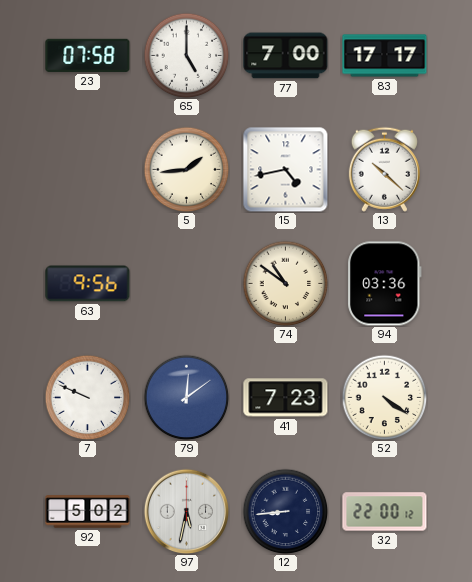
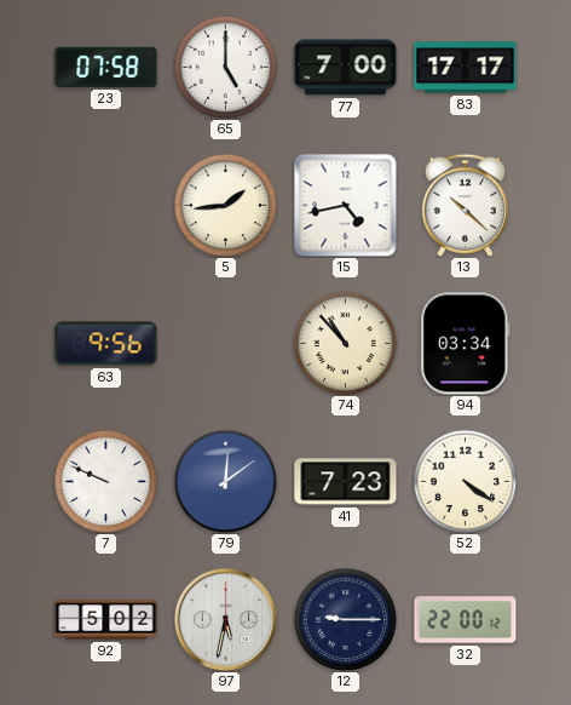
74: 10:51 -> 10:53
94: 03:36 -> 03:34
12: 8:44 -> 9:15
